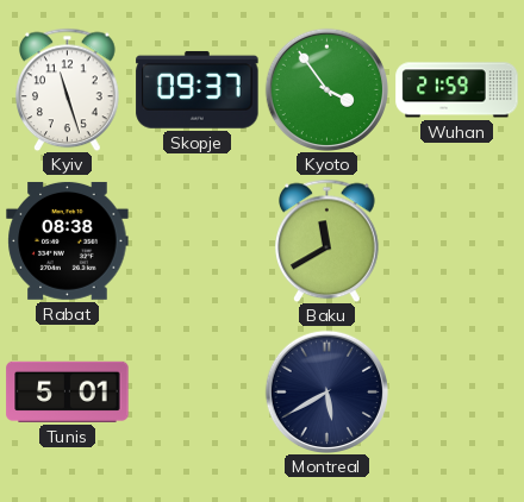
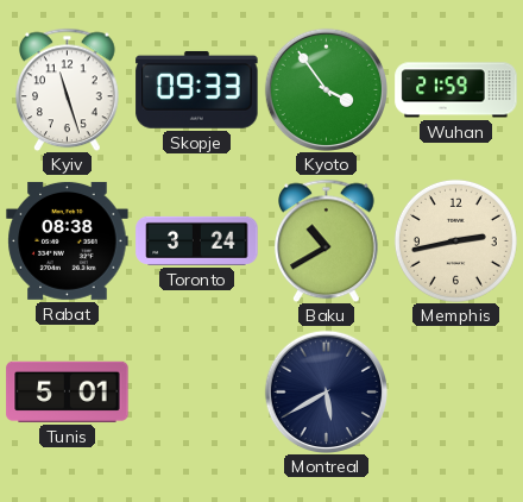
Skopje: 09:37 -> 09:33
Toronto: none -> 3:24
Baku: 11:40 -> 10:40
Memphis: none -> 2:43
